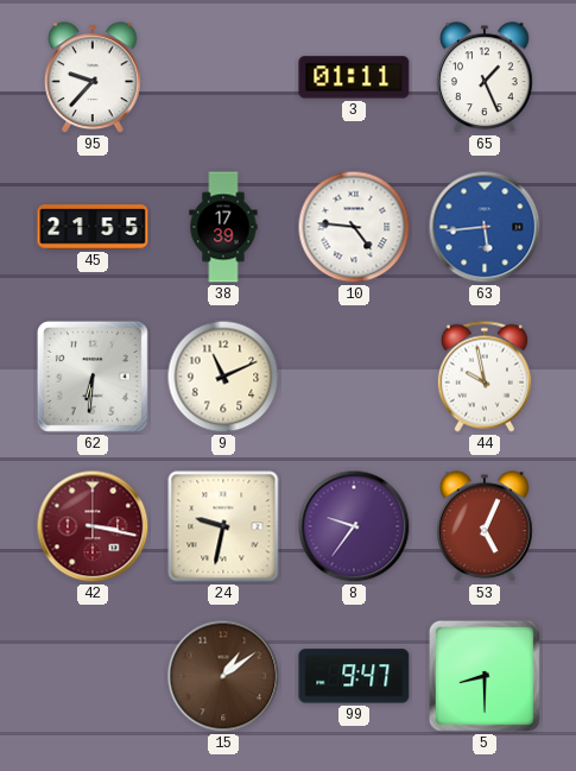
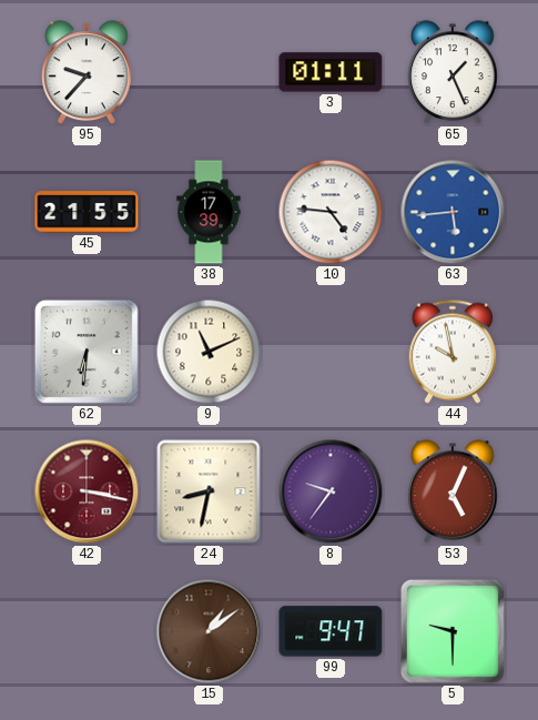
24: 9:32 -> 8:32
5: 8:30 -> 9:30
